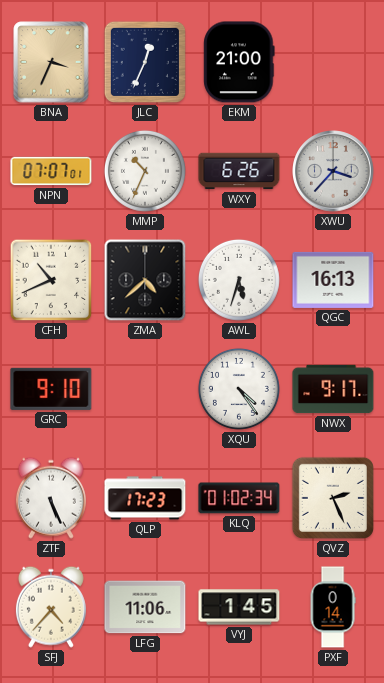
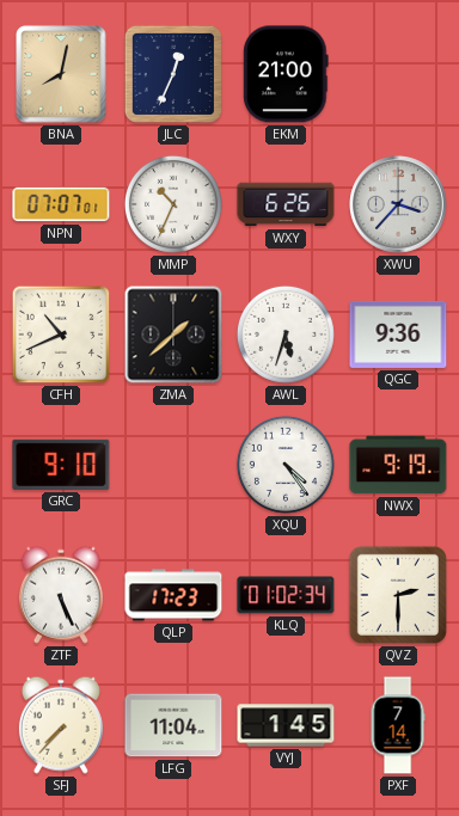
BNA: 3:34 -> 8:02
ZMA: 4:38 -> 1:38
QGC: 16:13 -> 9:36
NWX: 9:17 -> 9:19
QVZ: 2:26 -> 2:30
SFJ: 4:37 -> 7:37
LFG: 11:06 -> 11:04
PXF: 0:14 -> 7:14
